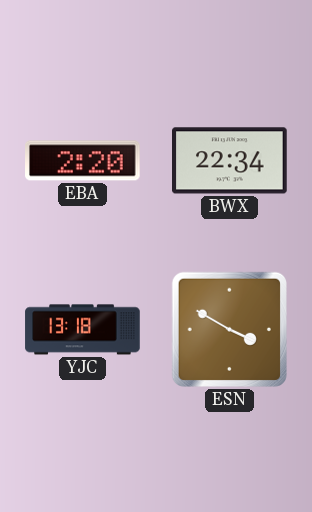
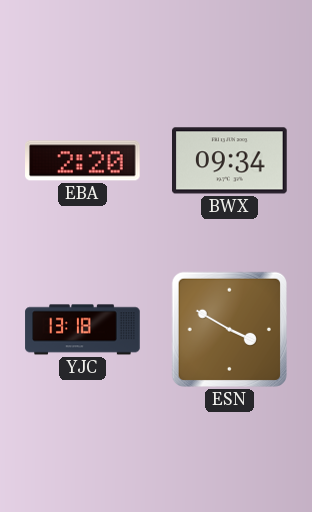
BWX: 22:34 -> 09:34
